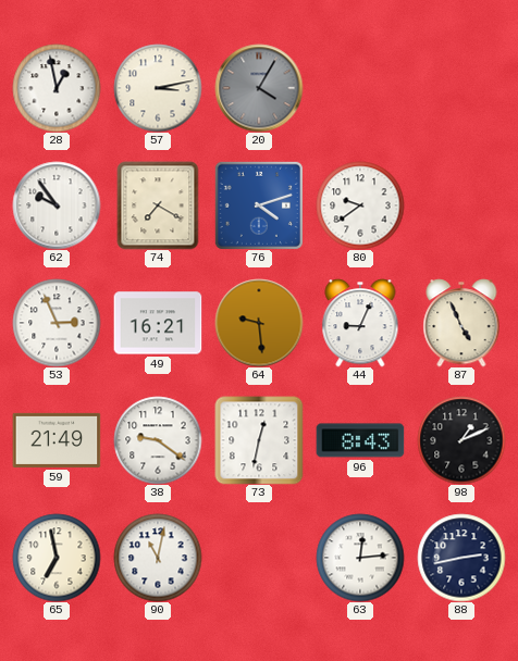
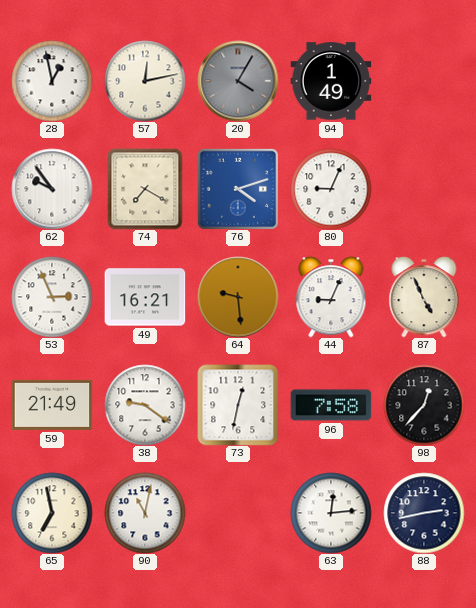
57: 3:13 -> 12:13
94: none -> 1:49
80: 9:39 -> 9:04
96: 8:43 -> 7:58
98: 1:11 -> 12:37
